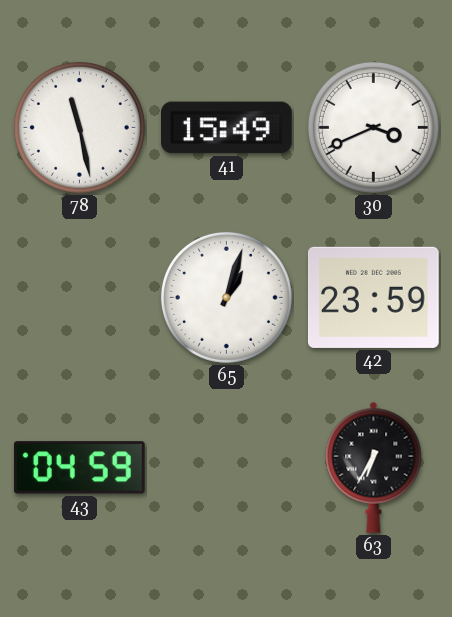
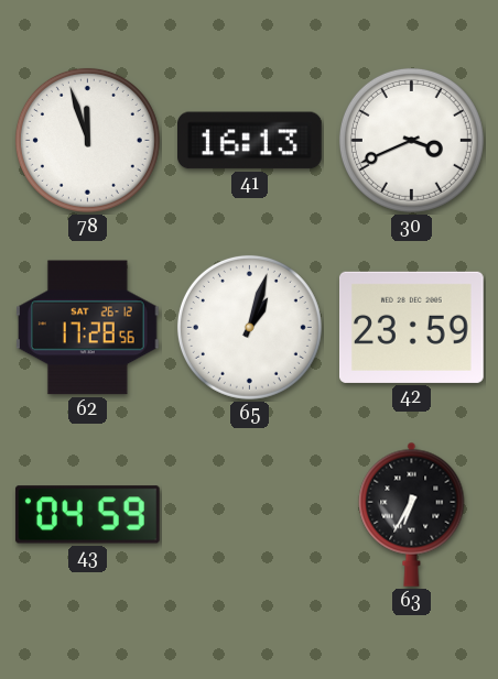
78: 11:28 -> 11:57
41: 15:49 -> 16:13
62: none -> 17:28
